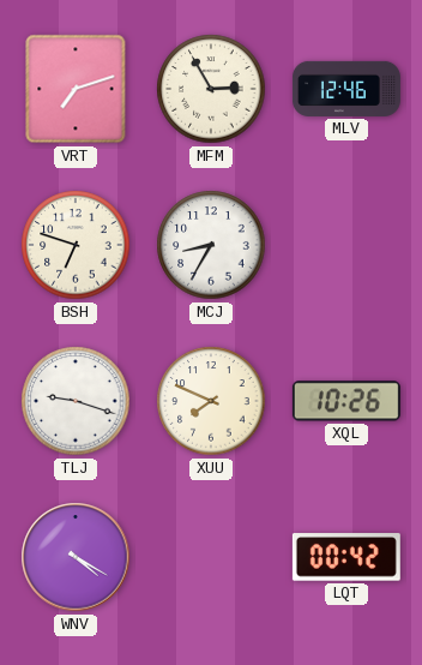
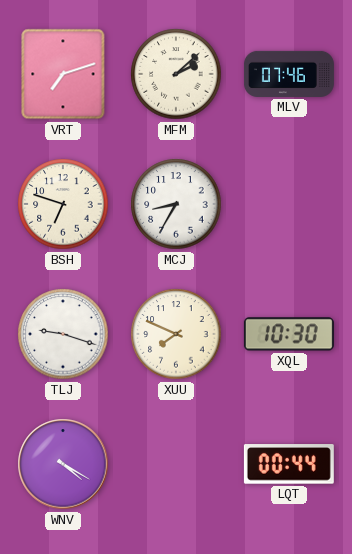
MFM: 2:55 -> 2:08
MLV: 12:46 -> 07:46
XQL: 10:26 -> 10:30
LQT: 00:42 -> 00:44
